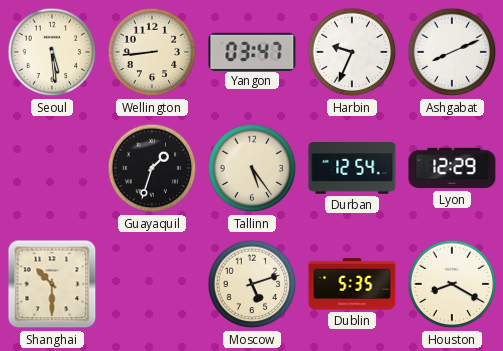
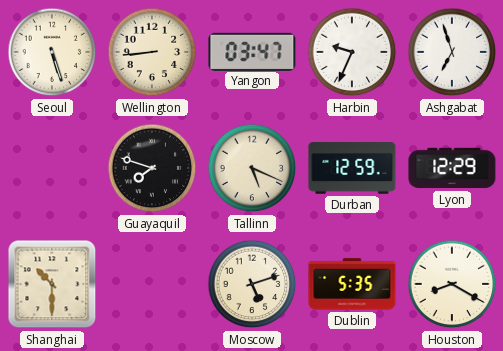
Seoul: 5:29 -> 5:27
Ashgabat: 8:11 -> 6:57
Guayaquil: 1:33 -> 7:48
Tallinn: 5:24 -> 5:19
Durban: 12:54 -> 12:59
